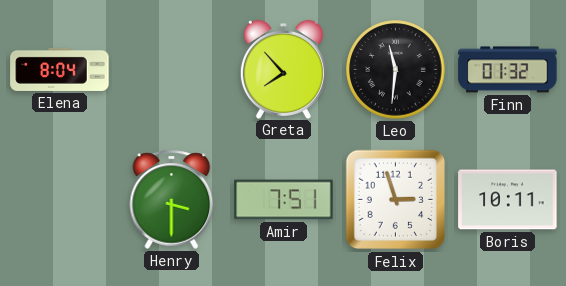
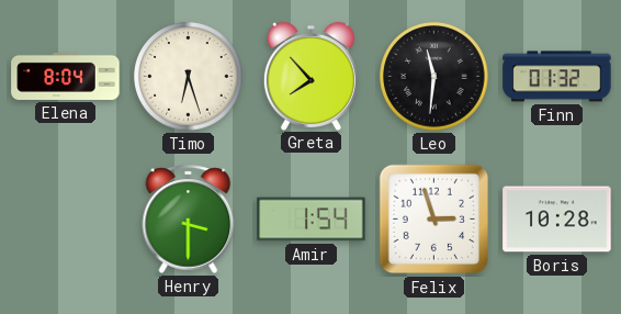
Timo: none -> 6:27
Amir: 7:51 -> 1:54
Boris: 10:11 -> 10:28
